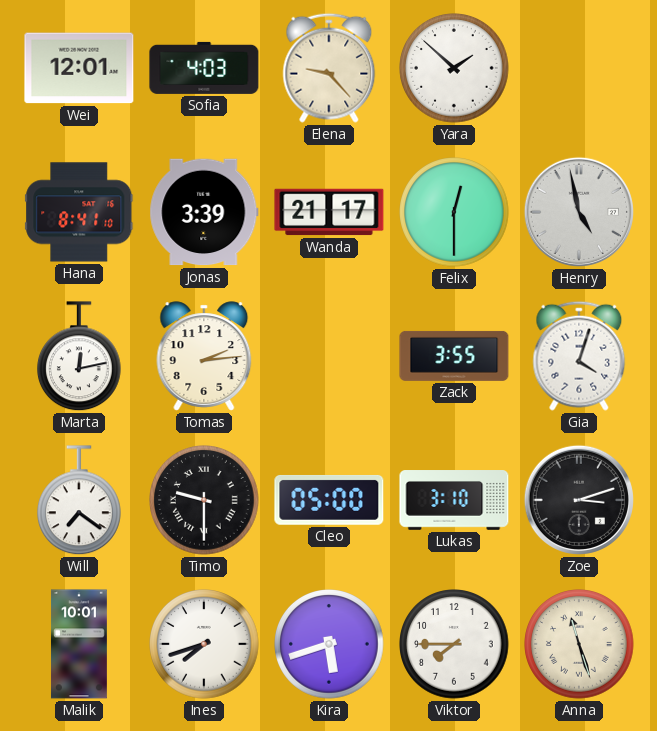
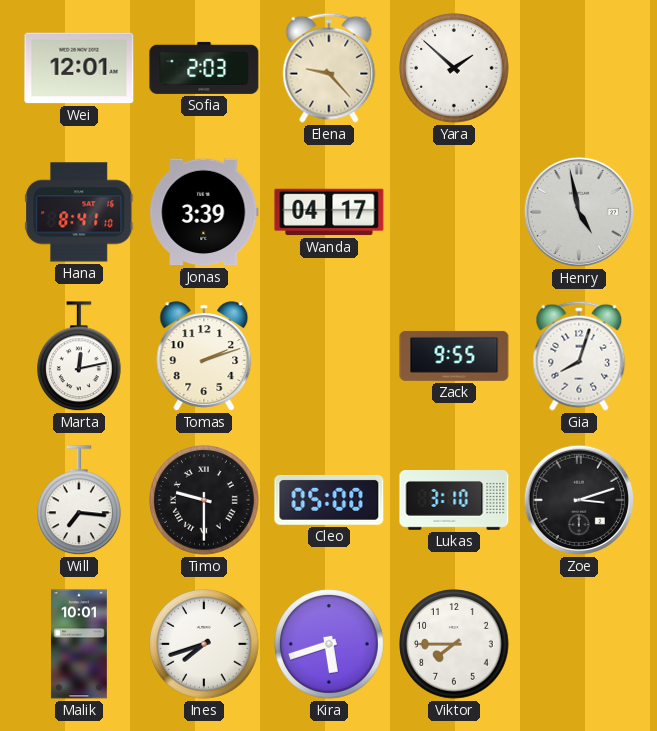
Sofia: 4:03 -> 2:03
Wanda: 21:17 -> 04:17
Felix: 12:30 -> none
Tomas: 2:14 -> 2:12
Zack: 3:55 -> 9:55
Gia: 4:03 -> 8:03
Will: 7:21 -> 7:16
Anna: 11:27 -> none
